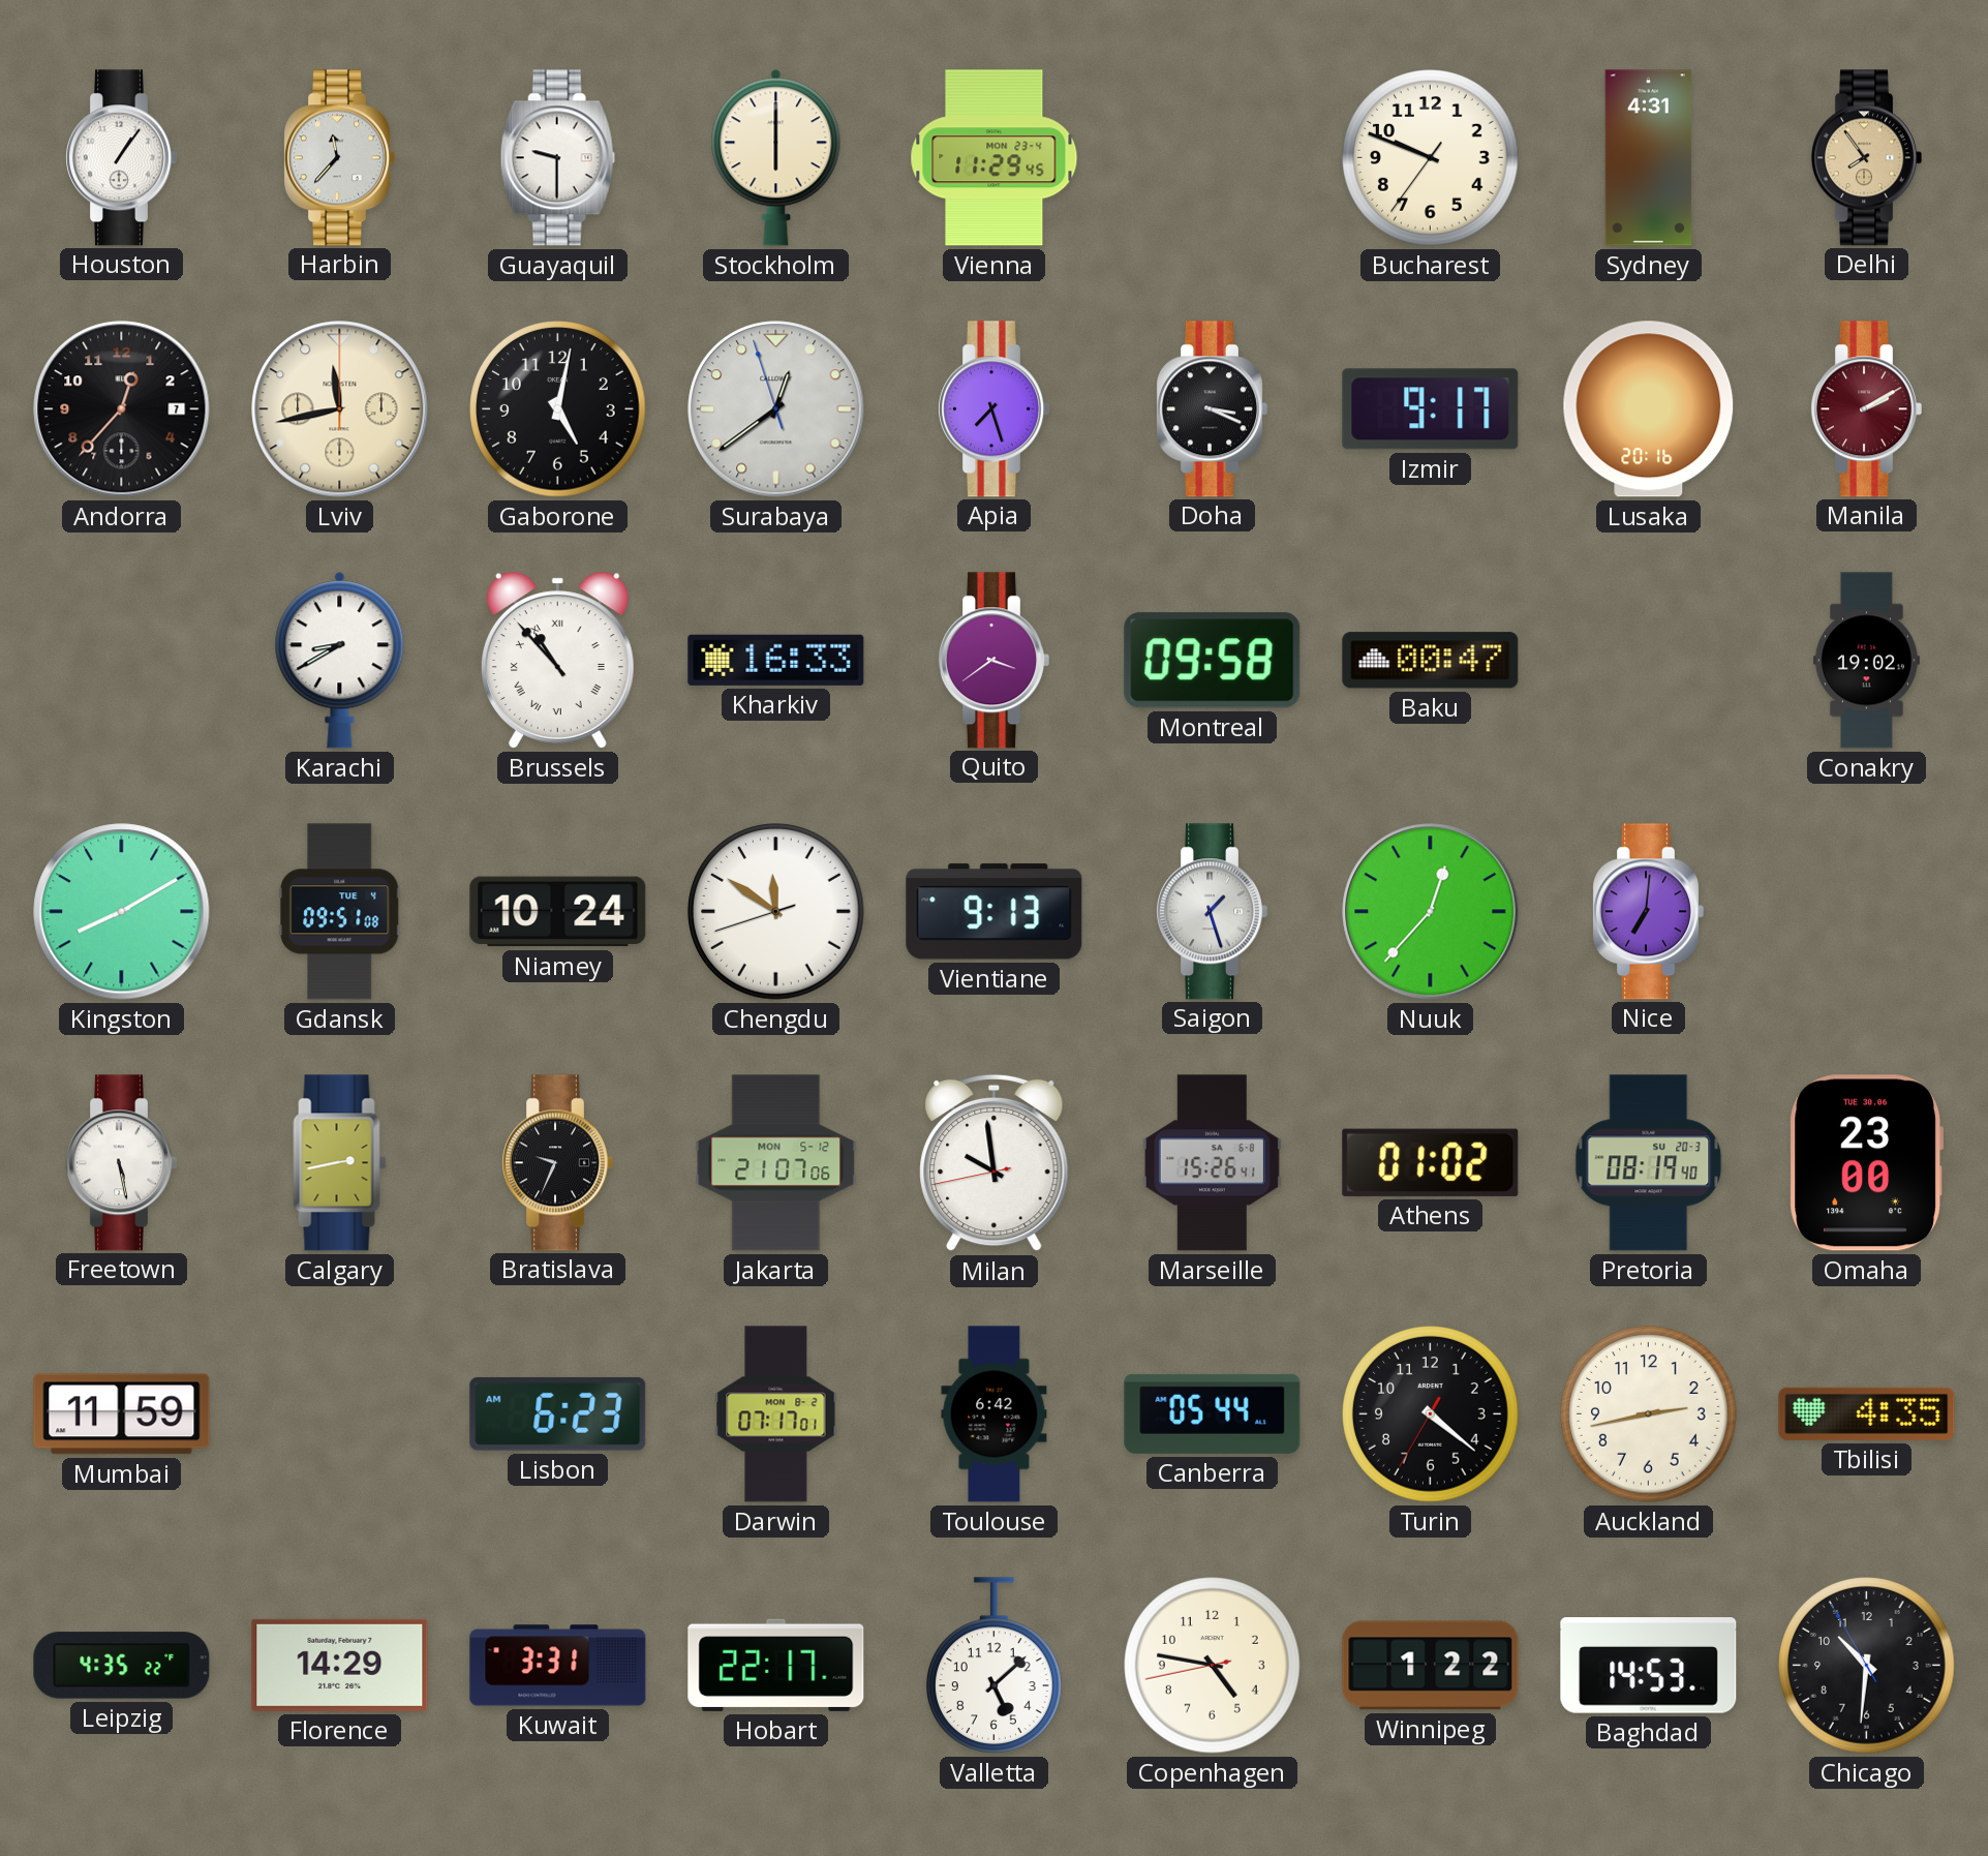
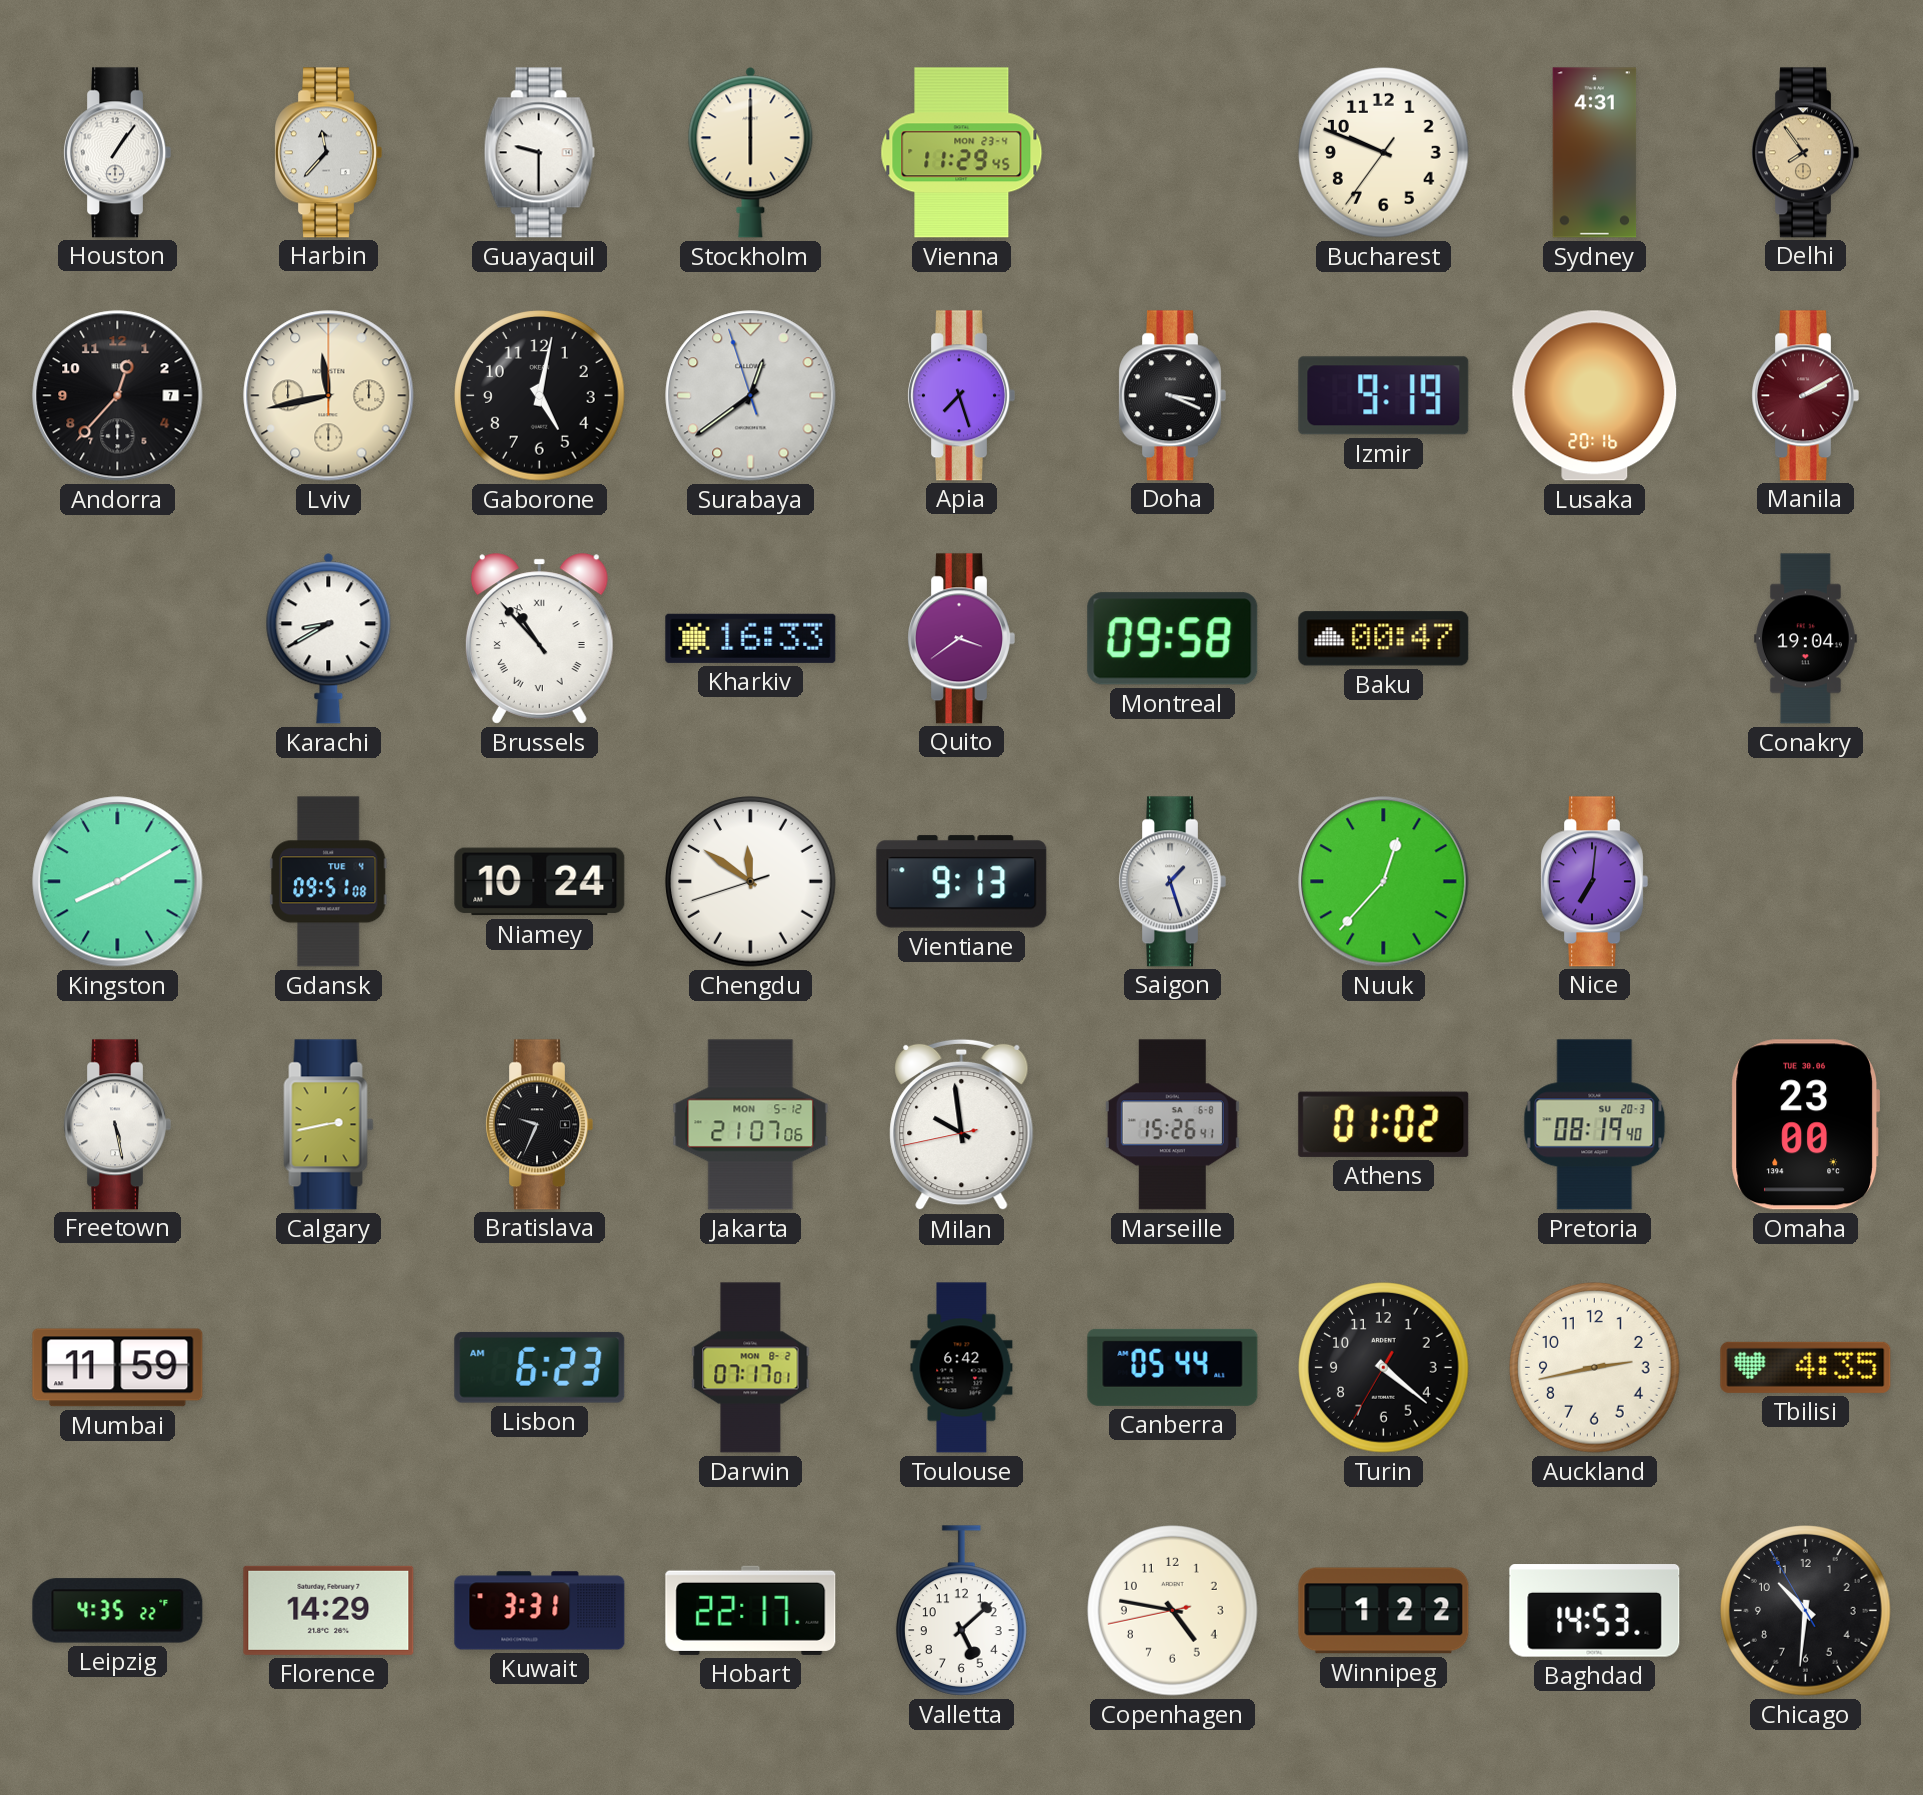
Izmir: 9:17 -> 9:19
Conakry: 19:02 -> 19:04
